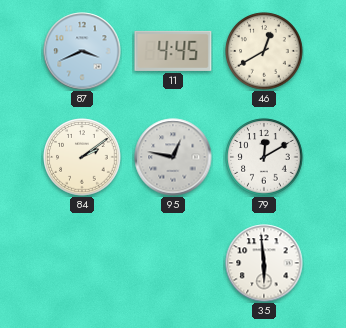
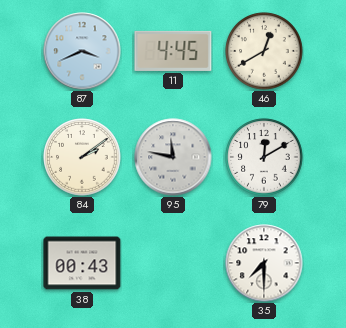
95: 12:47 -> 11:47
38: none -> 00:43
35: 5:59 -> 7:30
